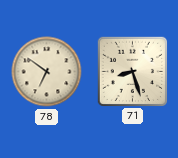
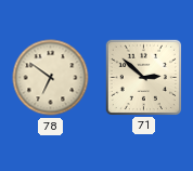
71: 8:27 -> 2:52
